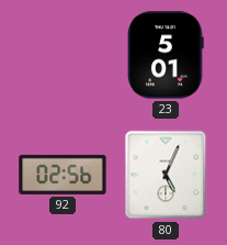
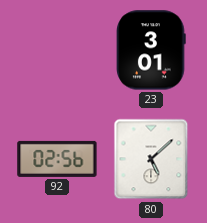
23: 5:01 -> 3:01
80: 5:04 -> 5:08
